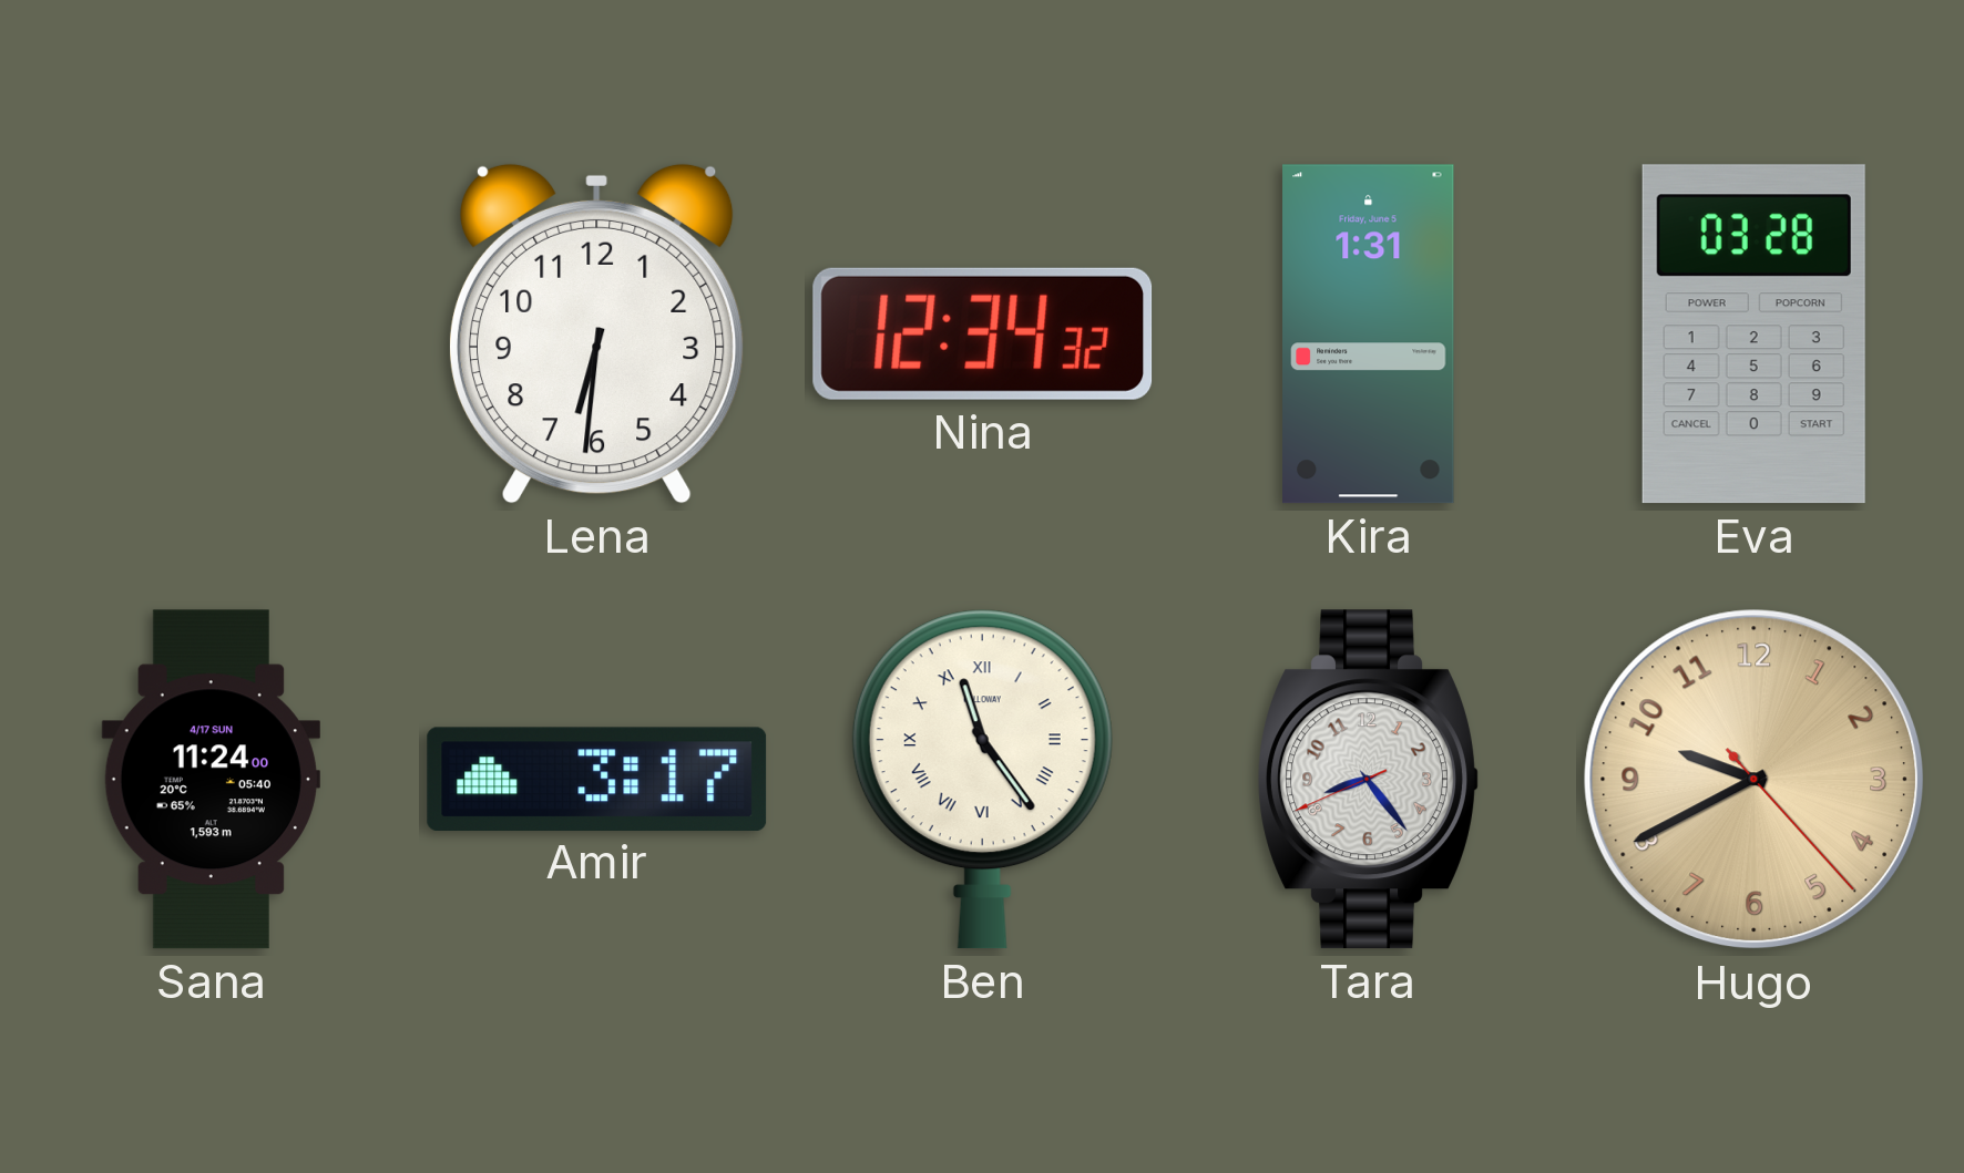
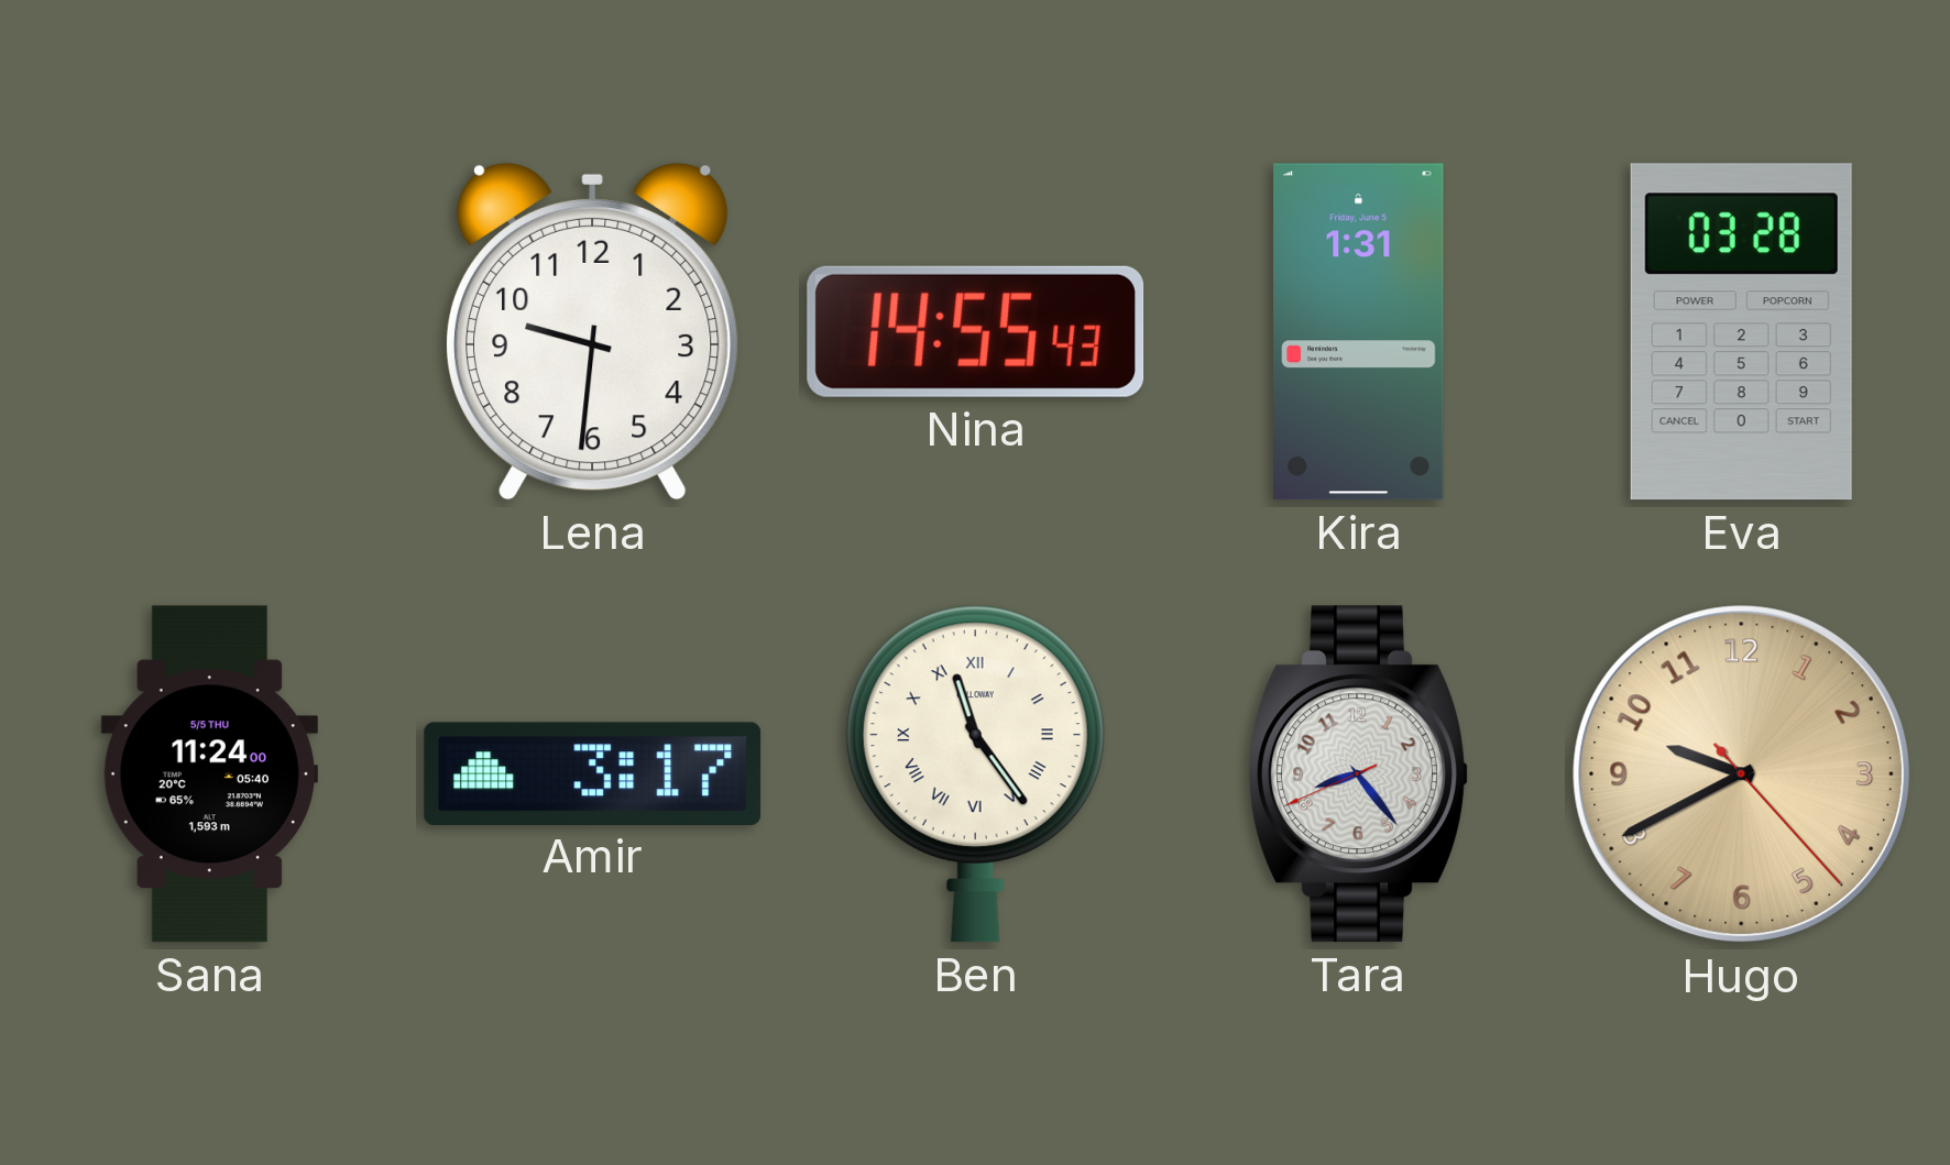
Lena: 6:31 -> 9:31
Nina: 12:34 -> 14:55
Sana date: 4/17 SUN -> 5/5 THU
